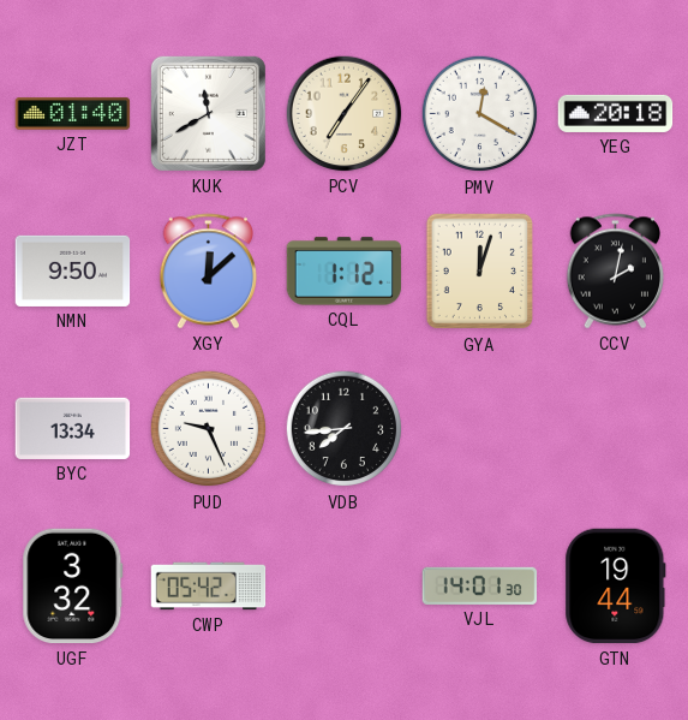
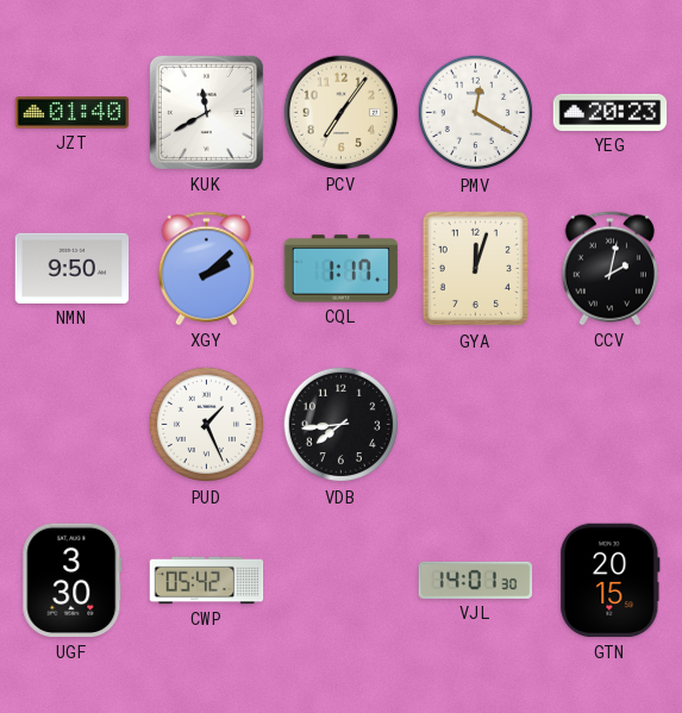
YEG: 20:18 -> 20:23
XGY: 12:08 -> 2:08
CQL: 1:12 -> 1:17
BYC: 13:34 -> none
PUD: 9:26 -> 1:26
UGF: 3:32 -> 3:30
GTN: 19:44 -> 20:15
